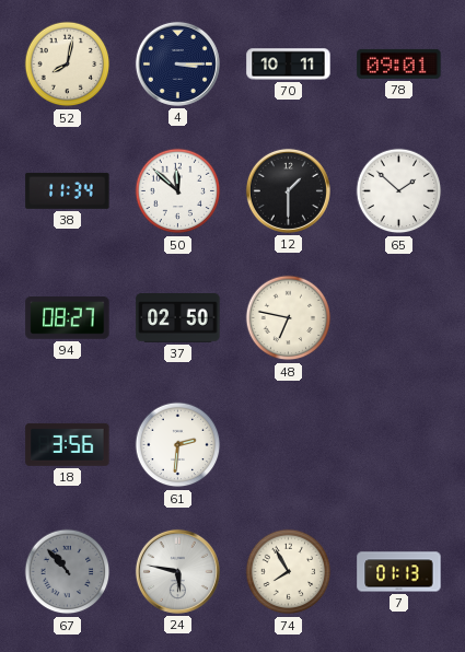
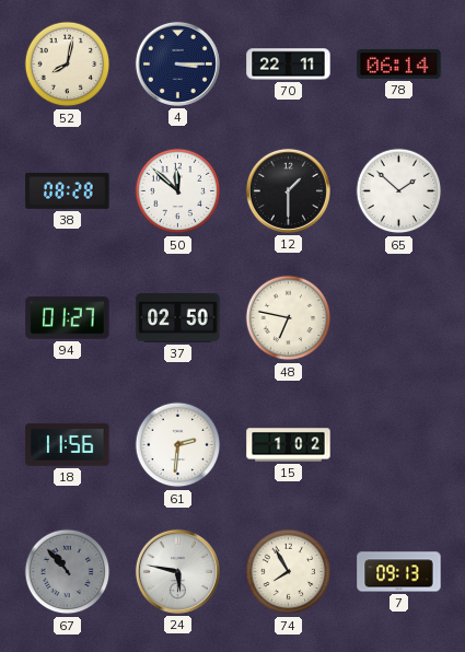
70: 10:11 -> 22:11
78: 09:01 -> 06:14
38: 11:34 -> 08:28
94: 08:27 -> 01:27
18: 3:56 -> 11:56
15: none -> 1:02
7: 01:13 -> 09:13
